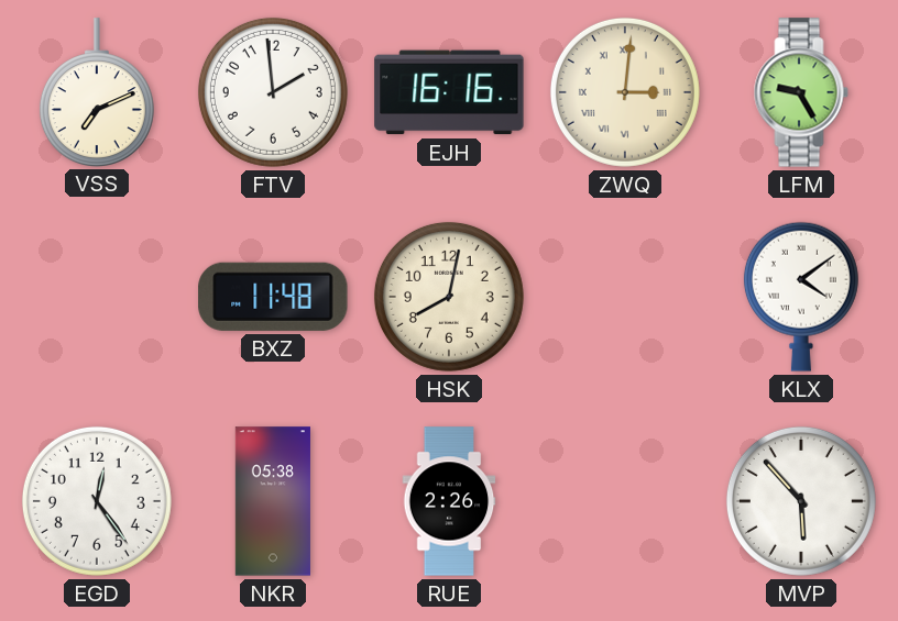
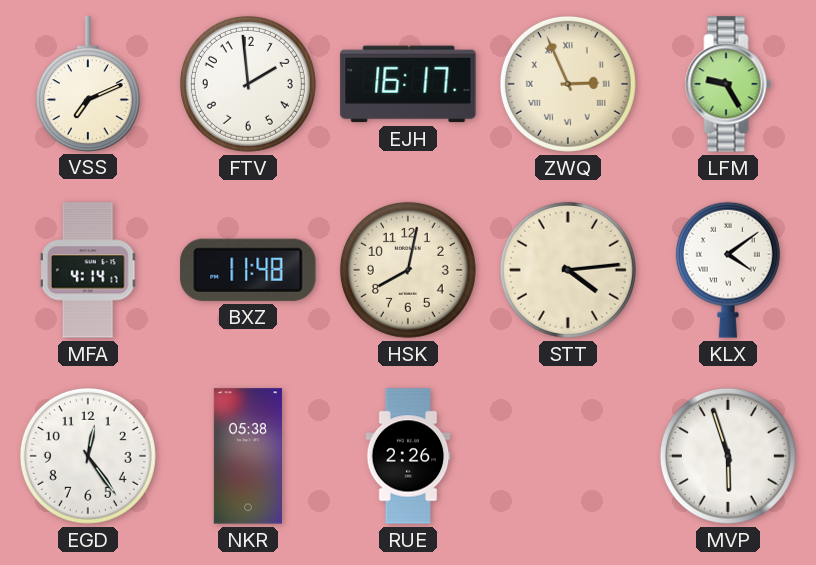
EJH: 16:16 -> 16:17
ZWQ: 3:01 -> 2:56
MFA: none -> 4:14
STT: none -> 4:14
MVP: 5:53 -> 5:57
